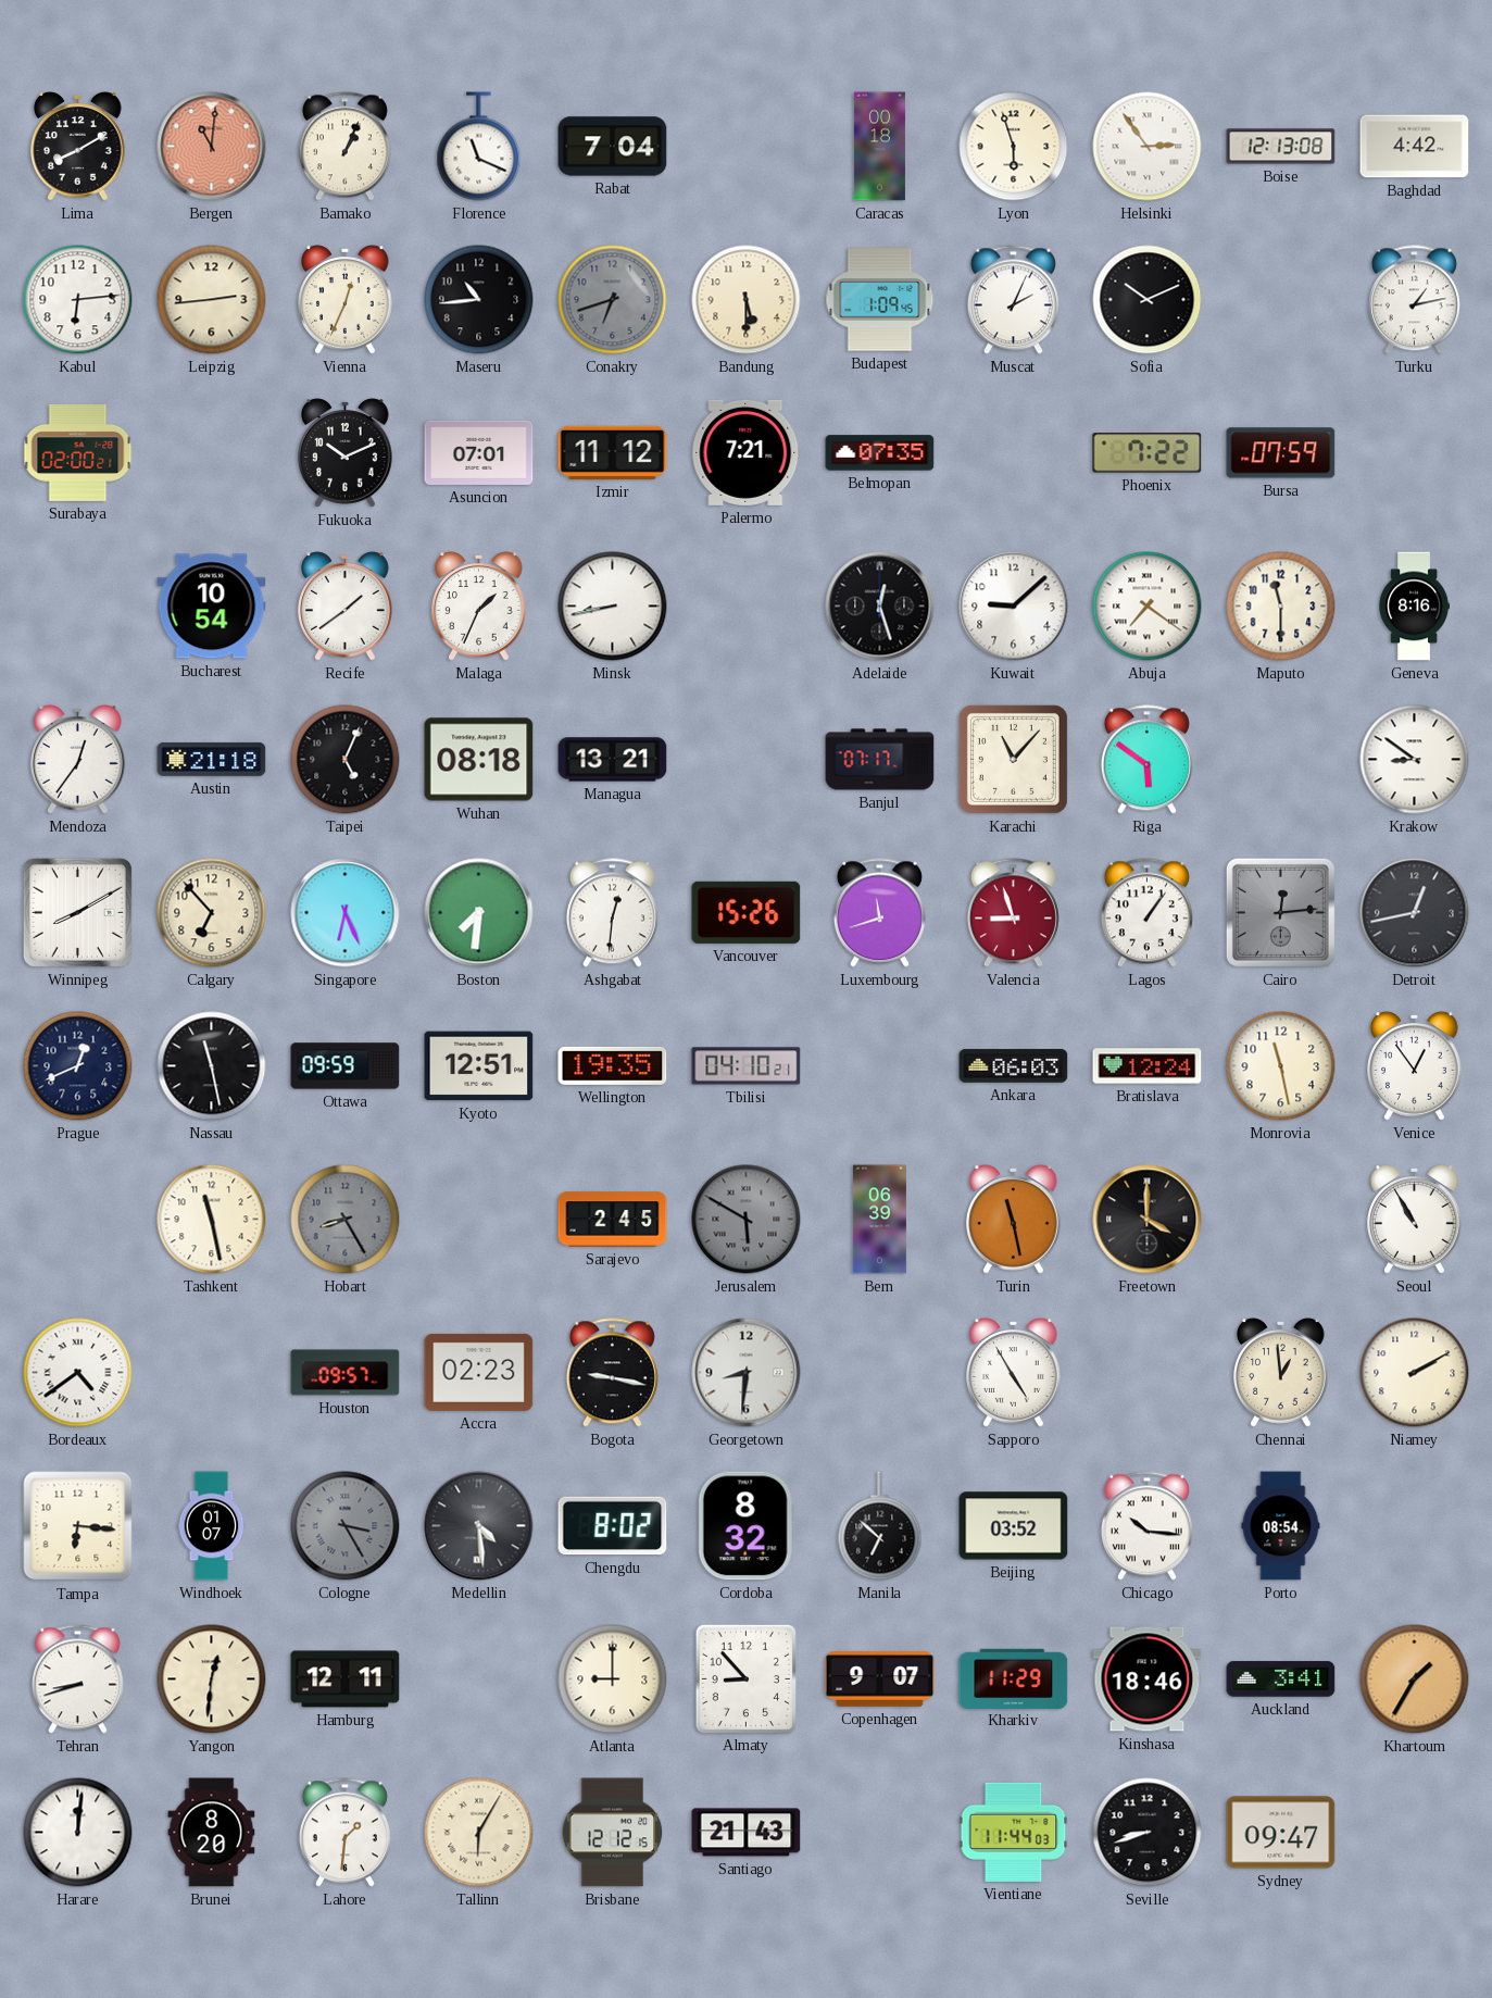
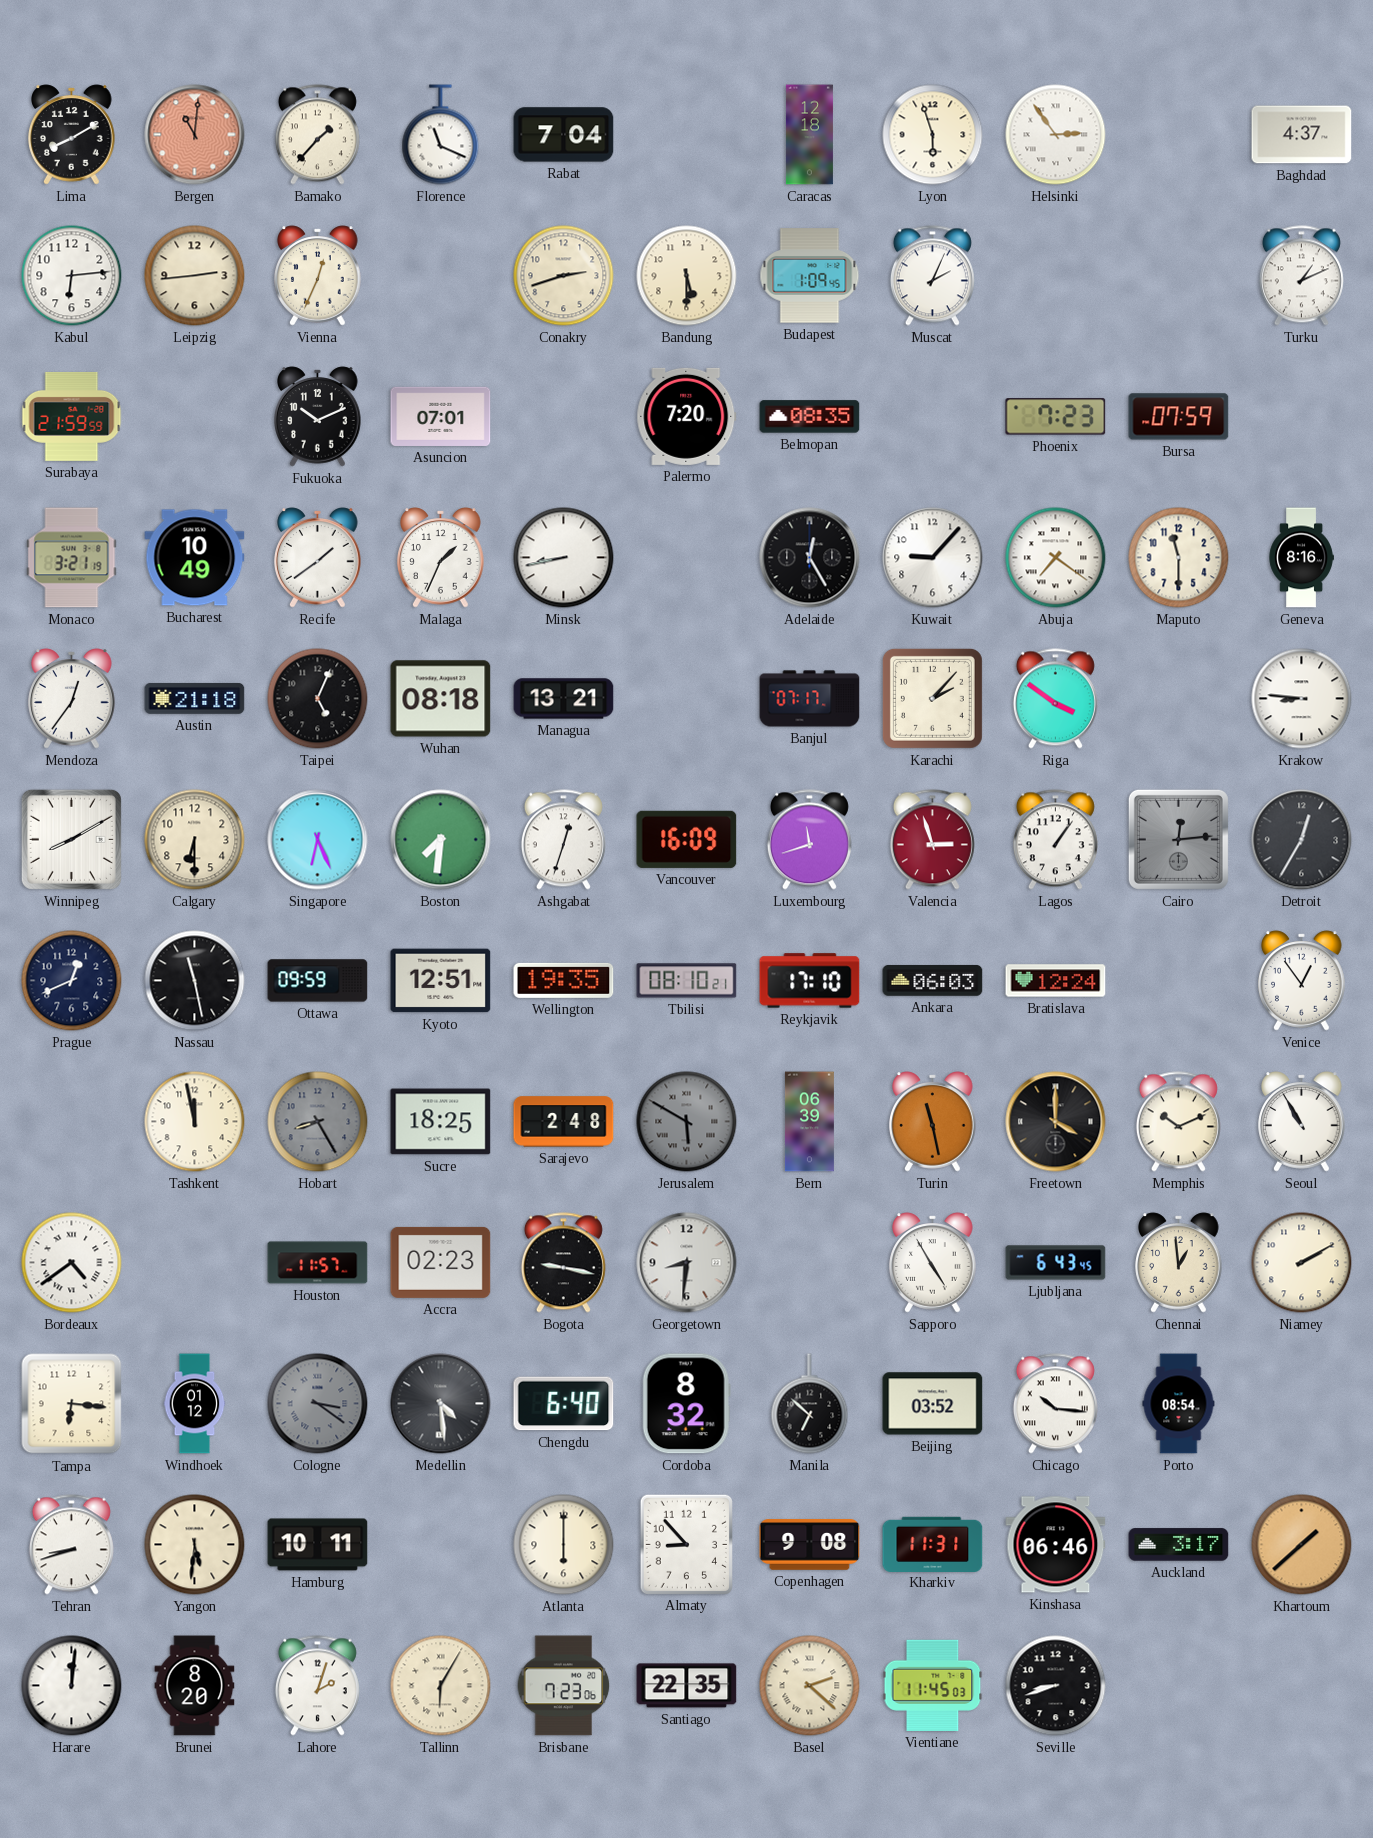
Bamako: 1:04 -> 1:37
Caracas: 00:18 -> 12:18
Boise: 12:13 -> none
Baghdad: 4:42 -> 4:37
Maseru: 10:44 -> none
Conakry: 6:42 -> 2:42
Conakry dial: grey -> cream
Sofia: 10:11 -> none
Turku: 1:13 -> 1:11
Surabaya: 02:00 -> 21:59
Izmir: 11:12 -> none
Palermo: 7:21 -> 7:20
Belmopan: 07:35 -> 08:35
Phoenix: 7:22 -> 7:23
Monaco: none -> 3:21
Bucharest: 10:54 -> 10:49
Adelaide: 12:27 -> 12:25
Kuwait: 9:08 -> 9:07
Karachi: 11:07 -> 2:07
Riga: 5:51 -> 3:51
Krakow: 8:51 -> 8:46
Calgary: 6:53 -> 6:30
Ashgabat: 12:31 -> 12:33
Vancouver: 15:26 -> 16:09
Valencia: 8:57 -> 2:57
Detroit: 12:43 -> 12:35
Tbilisi: 04:10 -> 08:10
Reykjavik: none -> 17:10
Monrovia: 11:28 -> none
Tashkent: 11:28 -> 11:58
Sucre: none -> 18:25
Sarajevo: 2:45 -> 2:48
Memphis: none -> 10:11
Houston: 09:57 -> 11:57
Ljubljana: none -> 6:43
Windhoek: 01:07 -> 01:12
Cologne: 3:25 -> 3:21
Chengdu: 8:02 -> 6:40
Yangon: 12:31 -> 5:31
Hamburg: 12:11 -> 10:11
Atlanta: 9:00 -> 6:00
Copenhagen: 9:07 -> 9:08
Kharkiv: 11:29 -> 11:31
Kinshasa: 18:46 -> 06:46
Auckland: 3:41 -> 3:17
Khartoum: 1:35 -> 1:38
Lahore: 1:31 -> 2:03
Brisbane: 12:12 -> 7:23
Santiago: 21:43 -> 22:35
Basel: none -> 2:22
Vientiane: 11:44 -> 11:45
Sydney: 09:47 -> none
